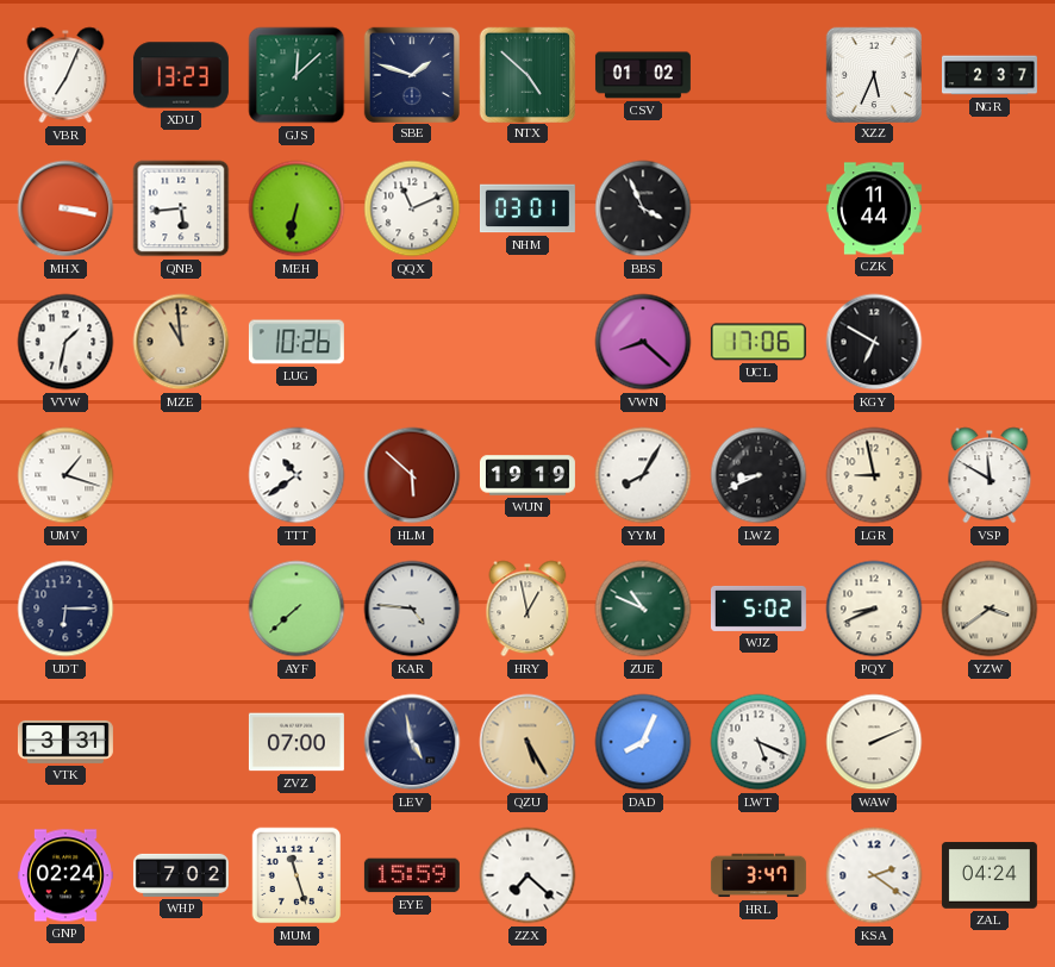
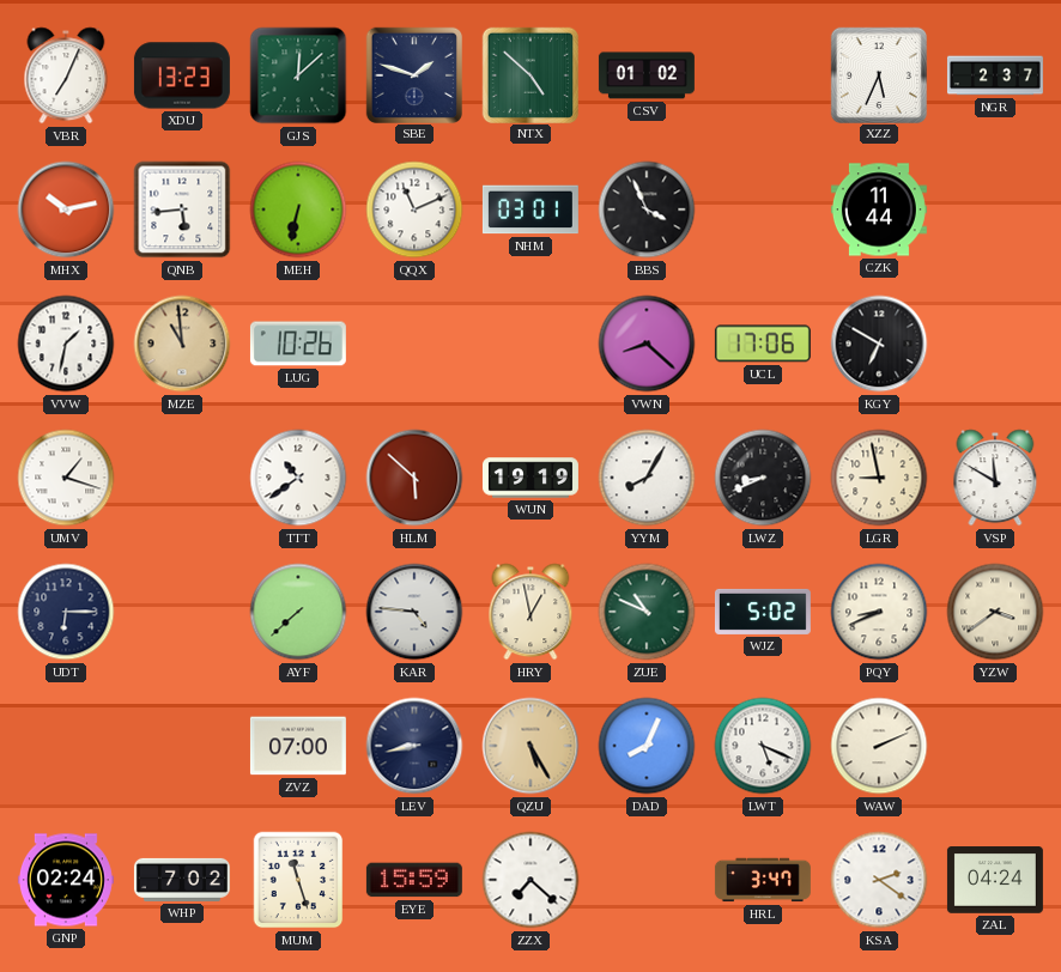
MHX: 3:17 -> 10:13
VTK: 3:31 -> none
LEV: 4:58 -> 8:43
